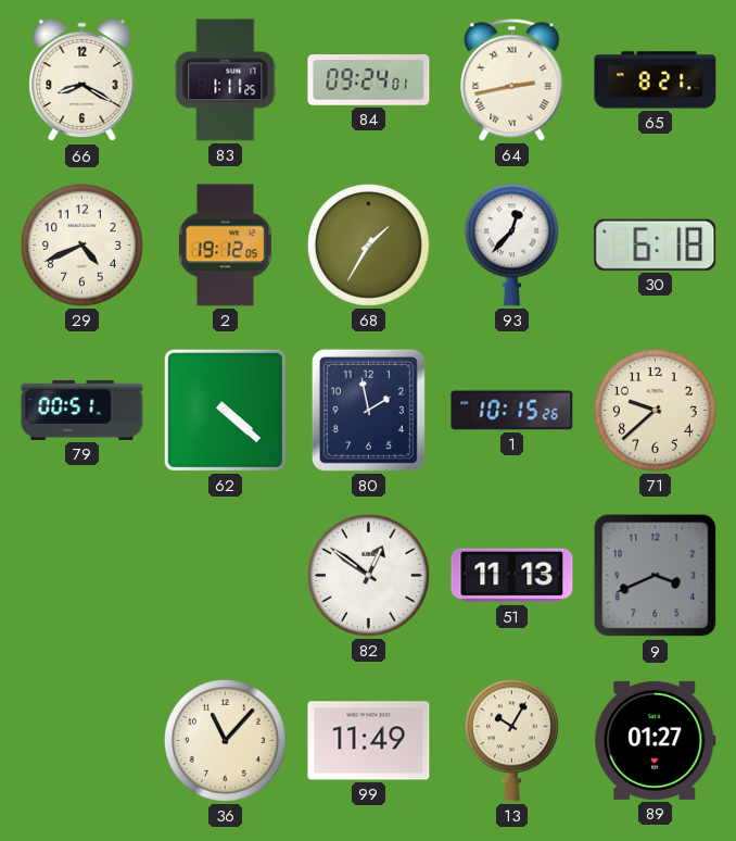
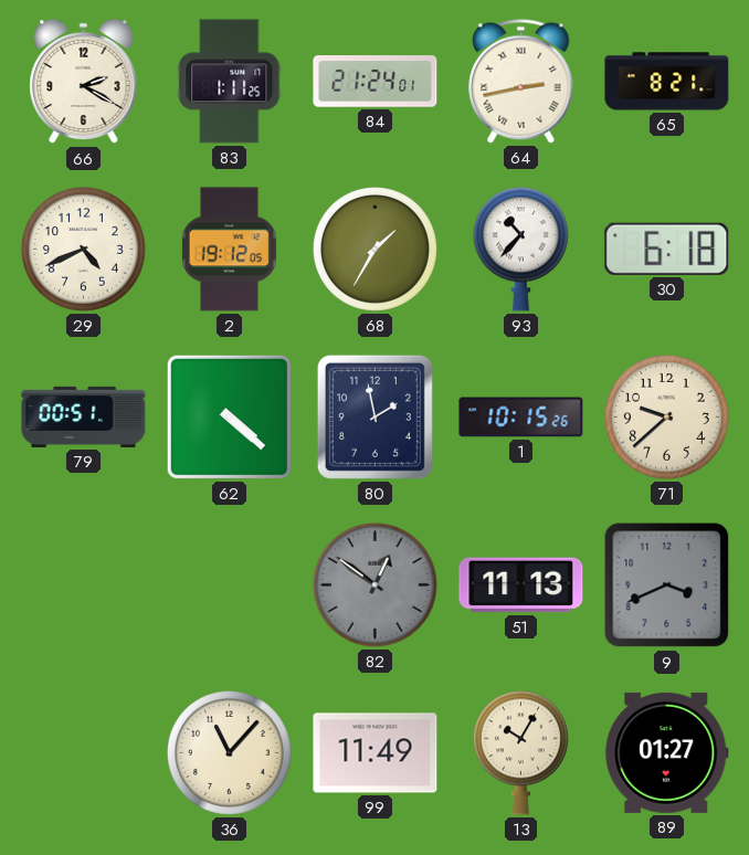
66: 8:20 -> 2:20
84: 09:24 -> 21:24
93: 12:37 -> 10:37
82 dial: white -> grey
